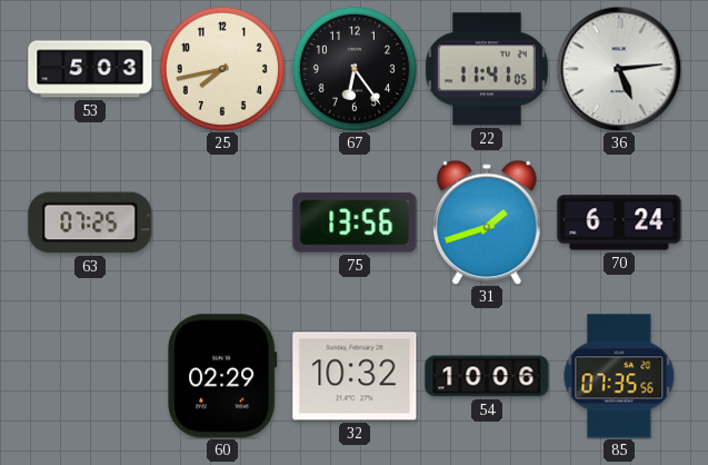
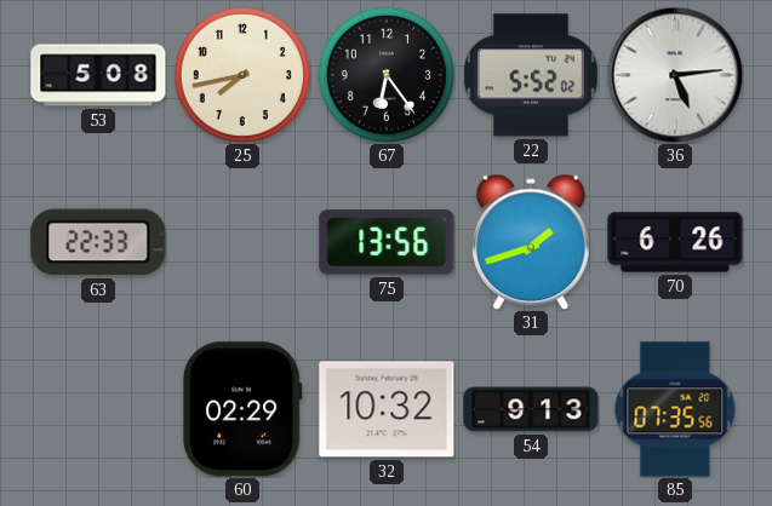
53: 5:03 -> 5:08
22: 11:41 -> 5:52
63: 07:25 -> 22:33
70: 6:24 -> 6:26
54: 10:06 -> 9:13
